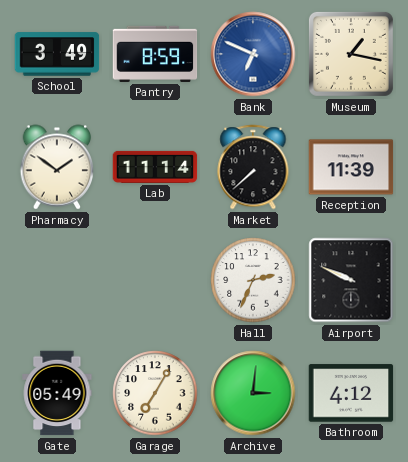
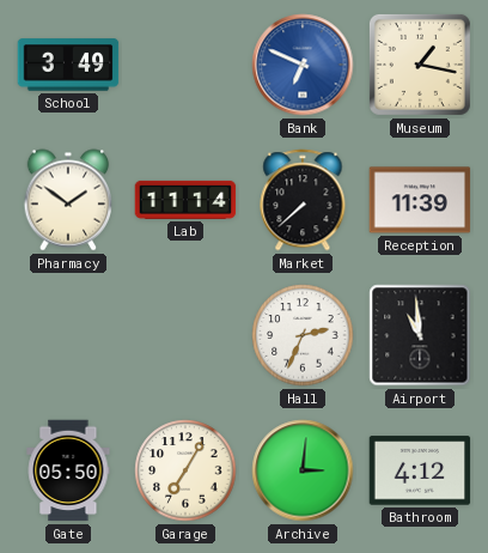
Pantry: 8:59 -> none
Airport: 9:49 -> 10:59
Gate: 05:49 -> 05:50
